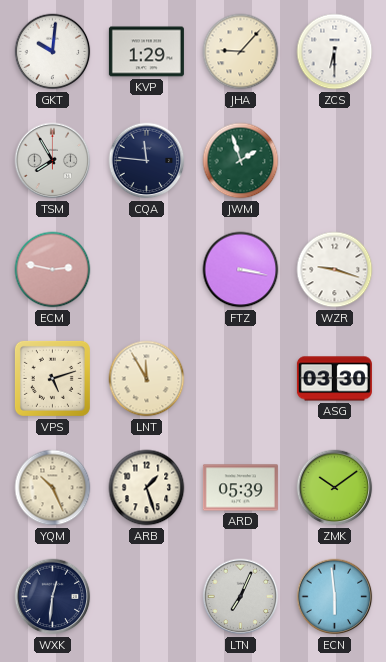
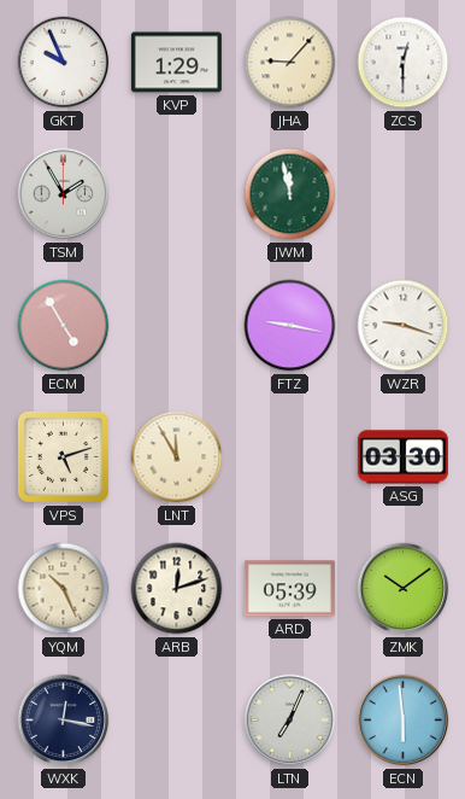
GKT: 10:01 -> 9:56
ZCS: 6:30 -> 12:30
TSM: 7:55 -> 1:55
CQA: 11:46 -> none
JWM: 1:57 -> 11:58
ECM: 2:47 -> 4:55
FTZ: 3:17 -> 9:17
ARB: 1:27 -> 12:12
WXK: 12:31 -> 12:17
